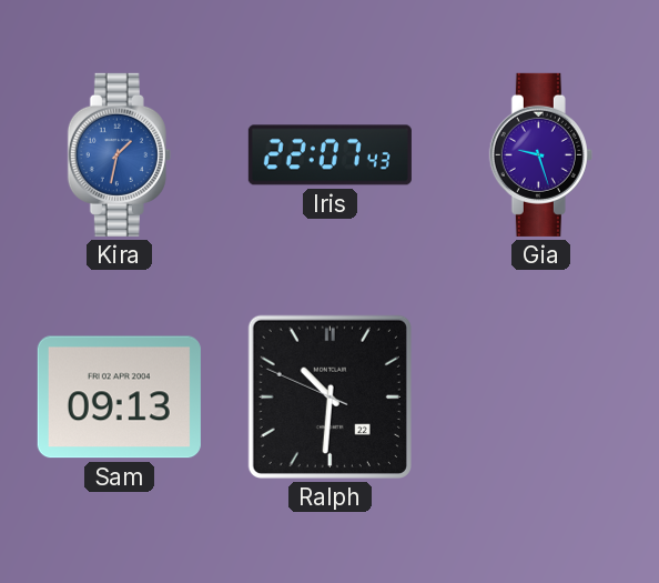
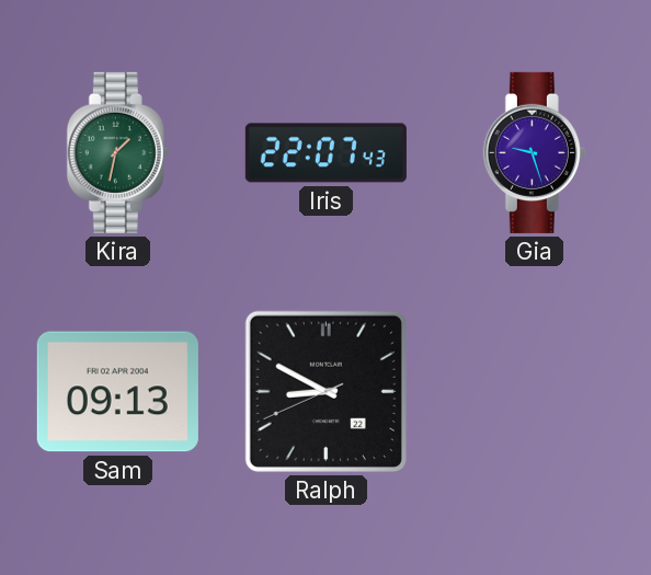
Kira dial: blue -> green
Ralph: 10:30 -> 8:49
